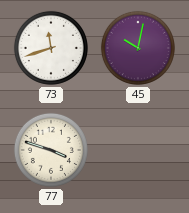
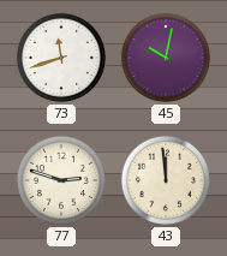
77: 3:48 -> 2:48
43: none -> 11:59
